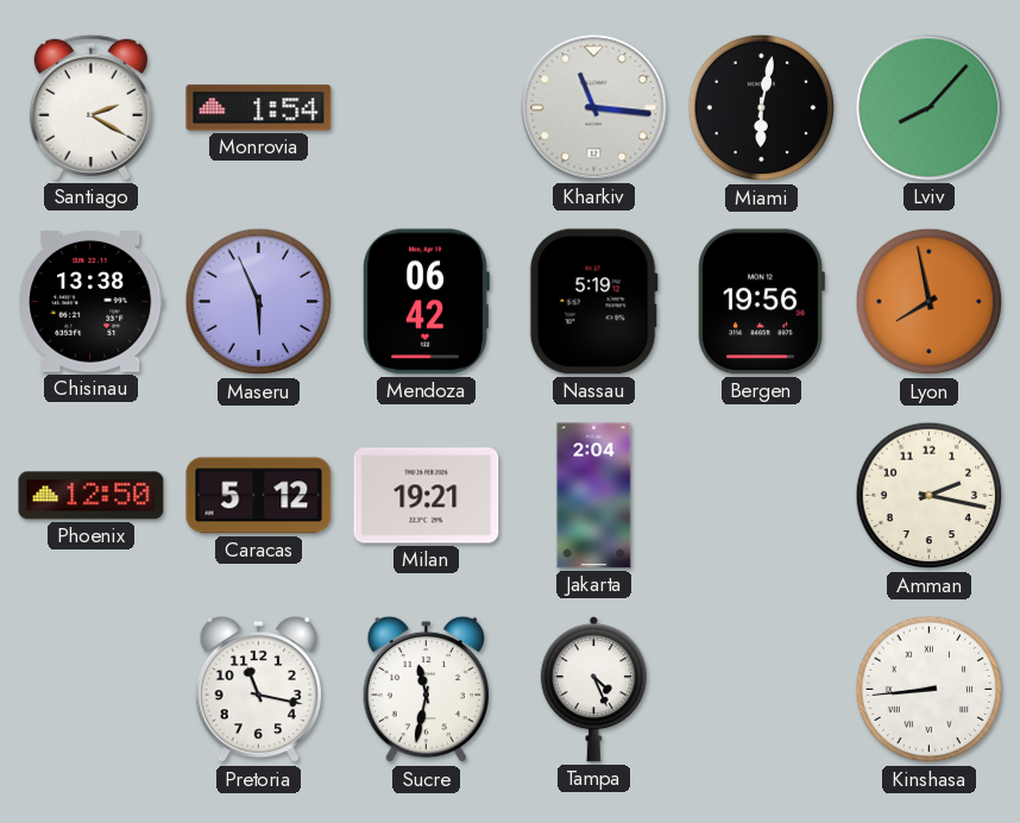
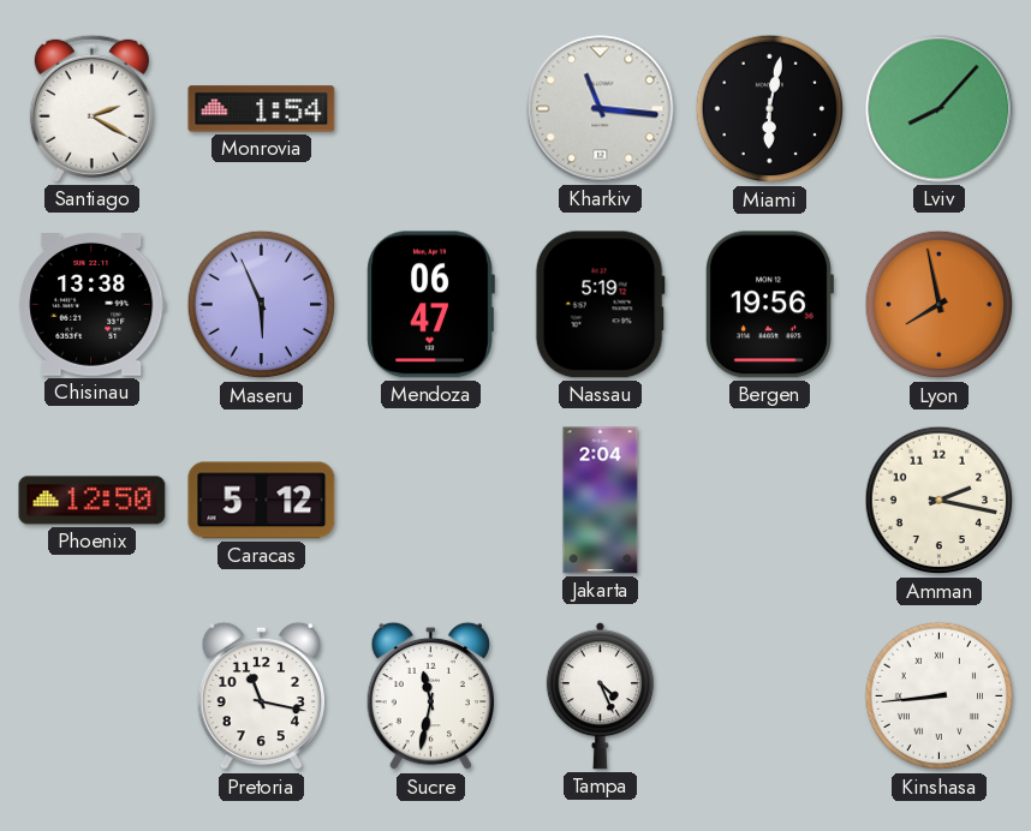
Mendoza: 06:42 -> 06:47
Milan: 19:21 -> none
